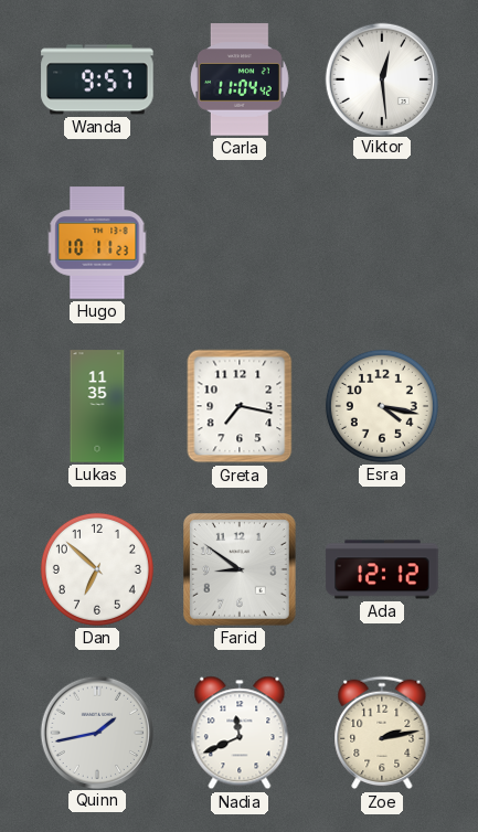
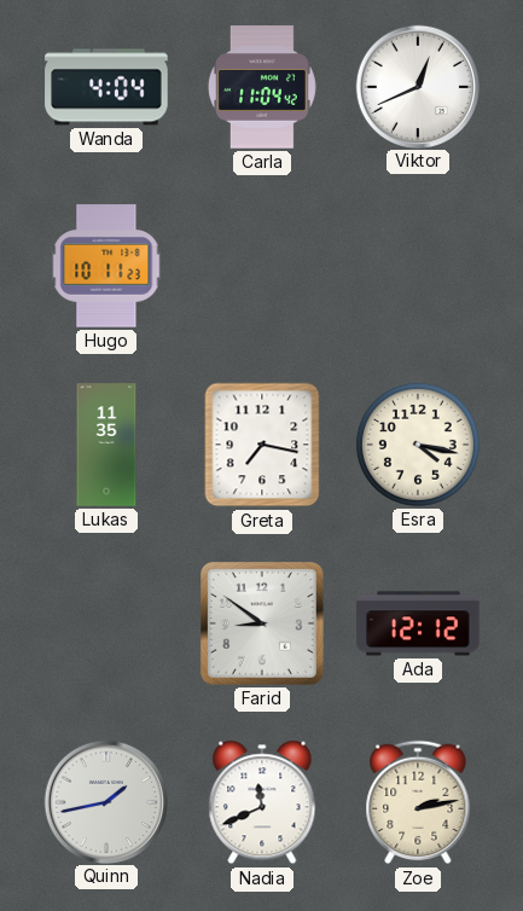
Wanda: 9:57 -> 4:04
Viktor: 12:29 -> 12:41
Dan: 6:52 -> none
